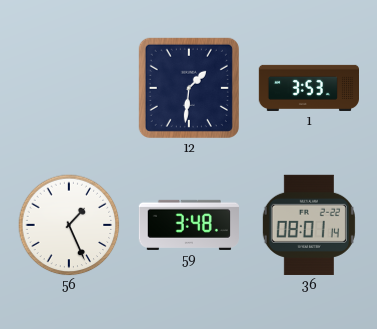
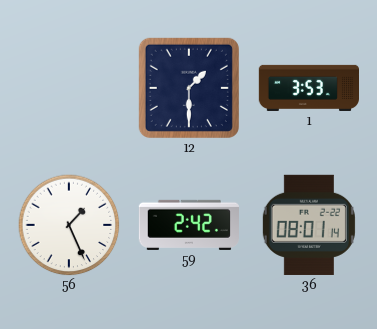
12: 1:31 -> 1:30
59: 3:48 -> 2:42
